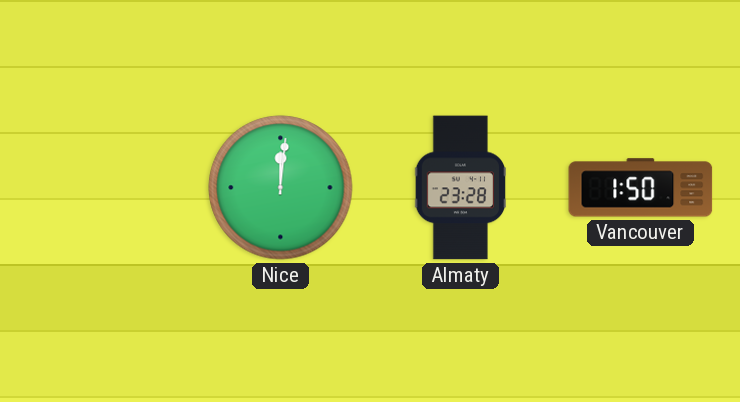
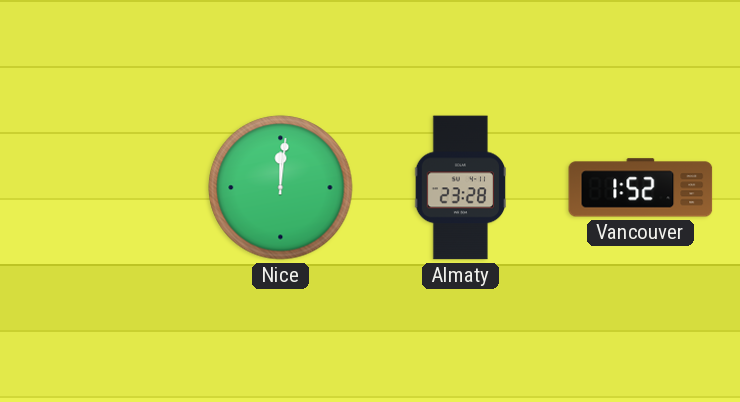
Vancouver: 1:50 -> 1:52
